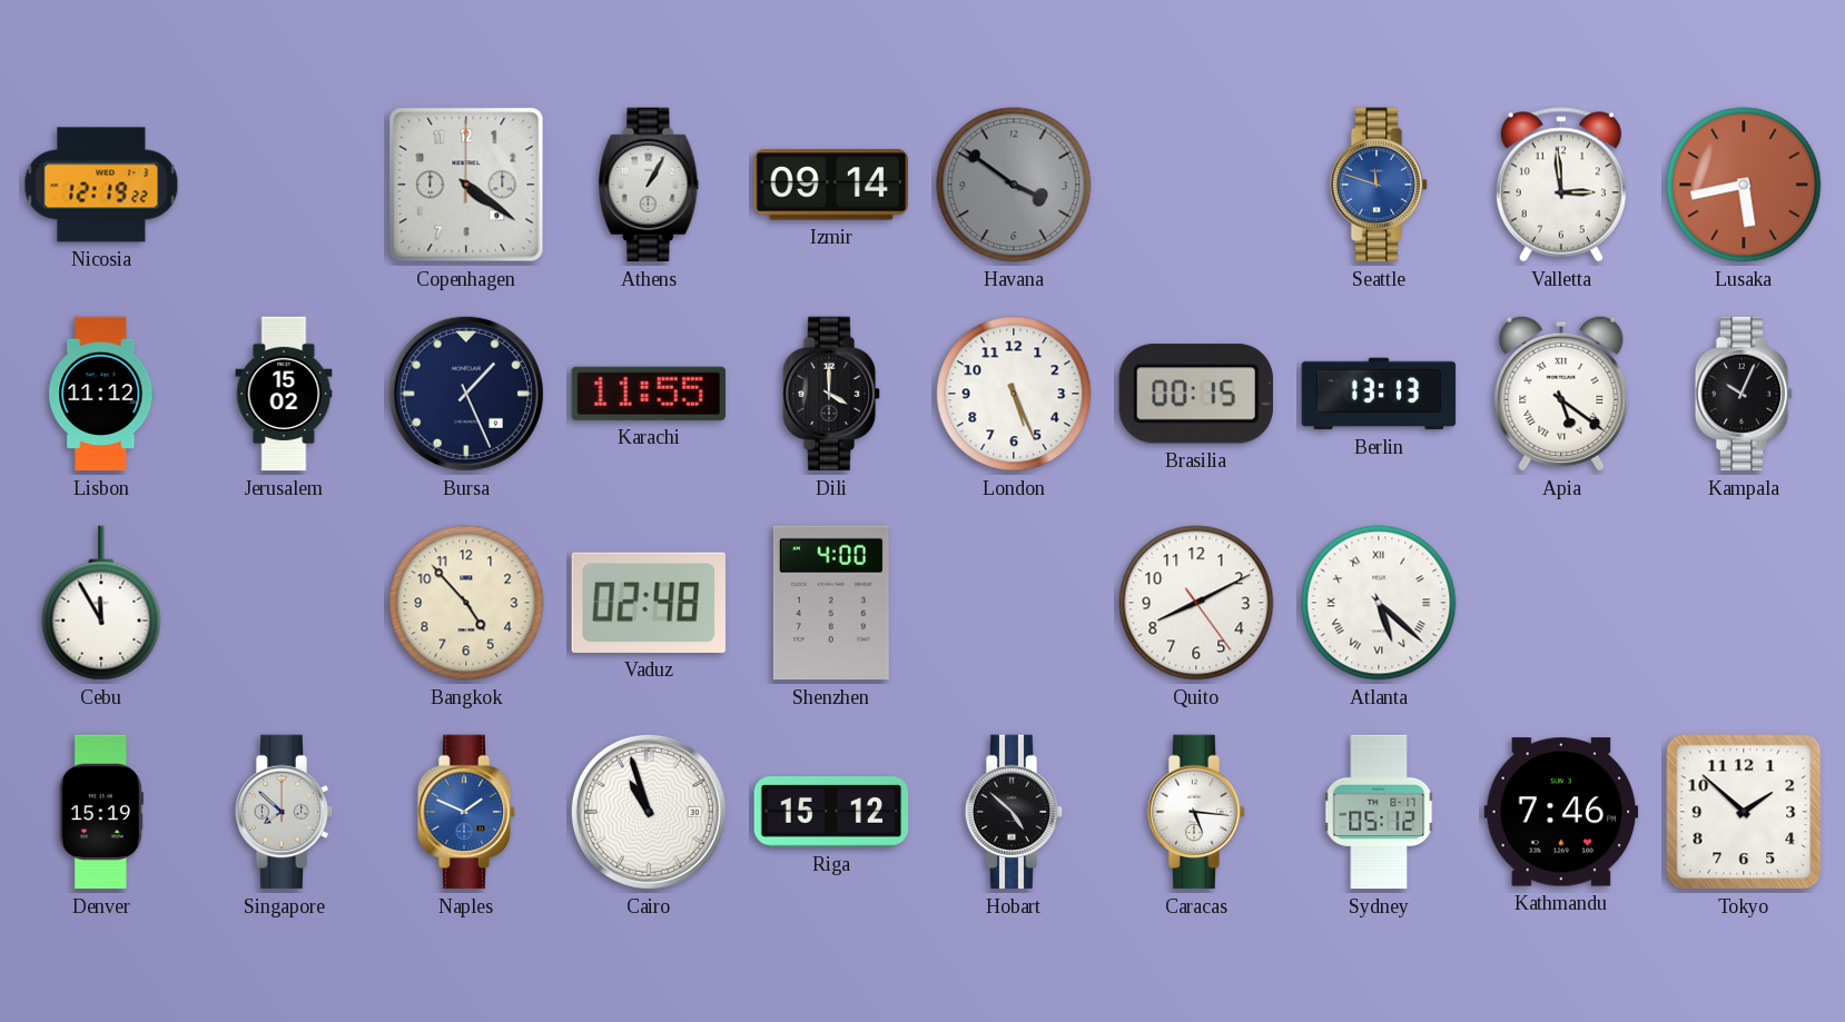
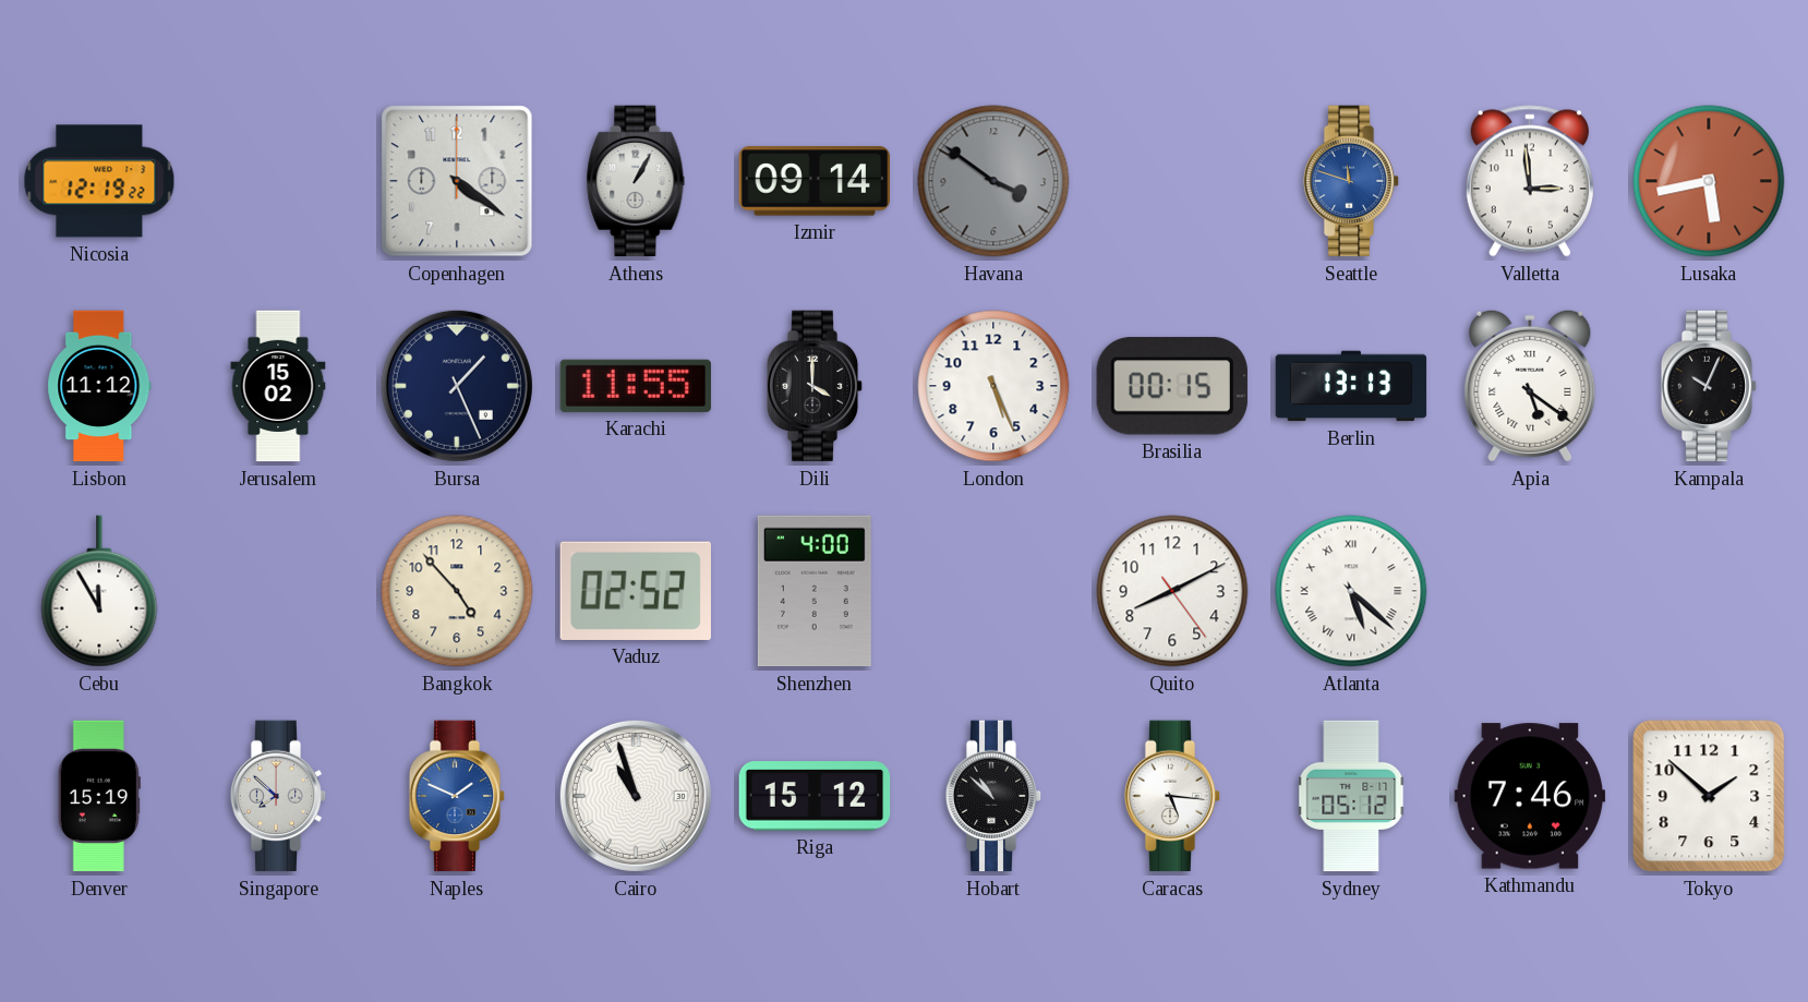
Vaduz: 02:48 -> 02:52
Hobart: 4:52 -> 10:52
